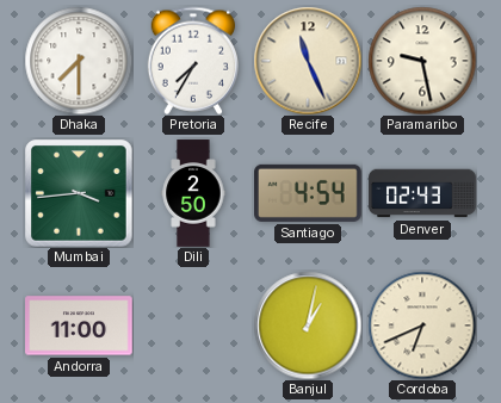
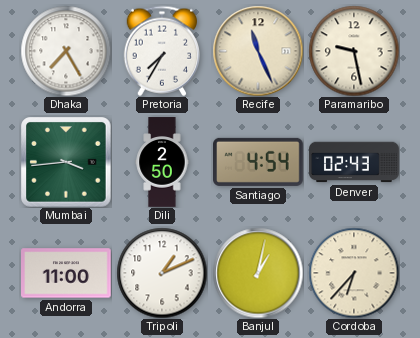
Dhaka: 7:30 -> 7:25
Tripoli: none -> 1:11
Cordoba: 6:41 -> 6:37
